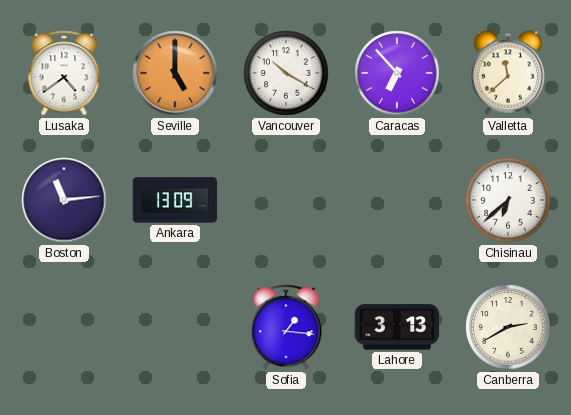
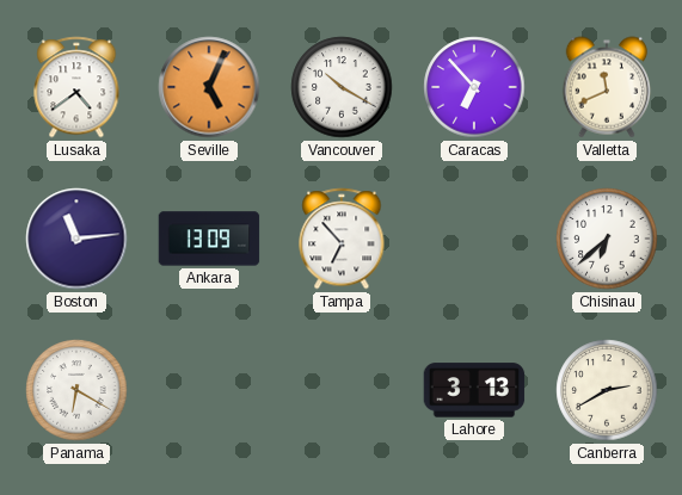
Seville: 5:00 -> 5:04
Valletta: 11:38 -> 11:41
Tampa: none -> 6:53
Panama: none -> 6:20
Sofia: 1:16 -> none
